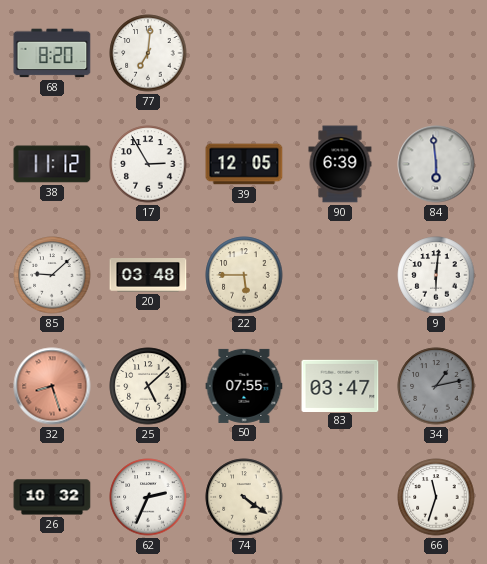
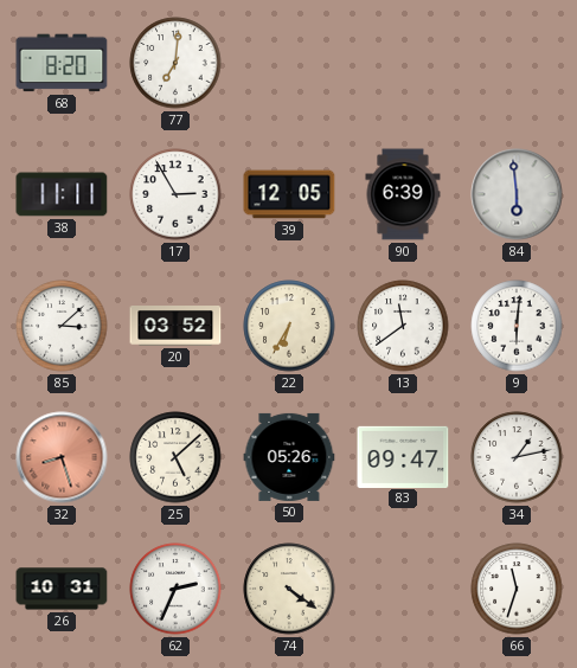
38: 11:12 -> 11:11
85: 9:08 -> 3:08
20: 03:48 -> 03:52
22: 5:45 -> 6:35
13: none -> 11:39
50: 07:55 -> 05:26
83: 03:47 -> 09:47
34 dial: grey -> white
26: 10:32 -> 10:31
